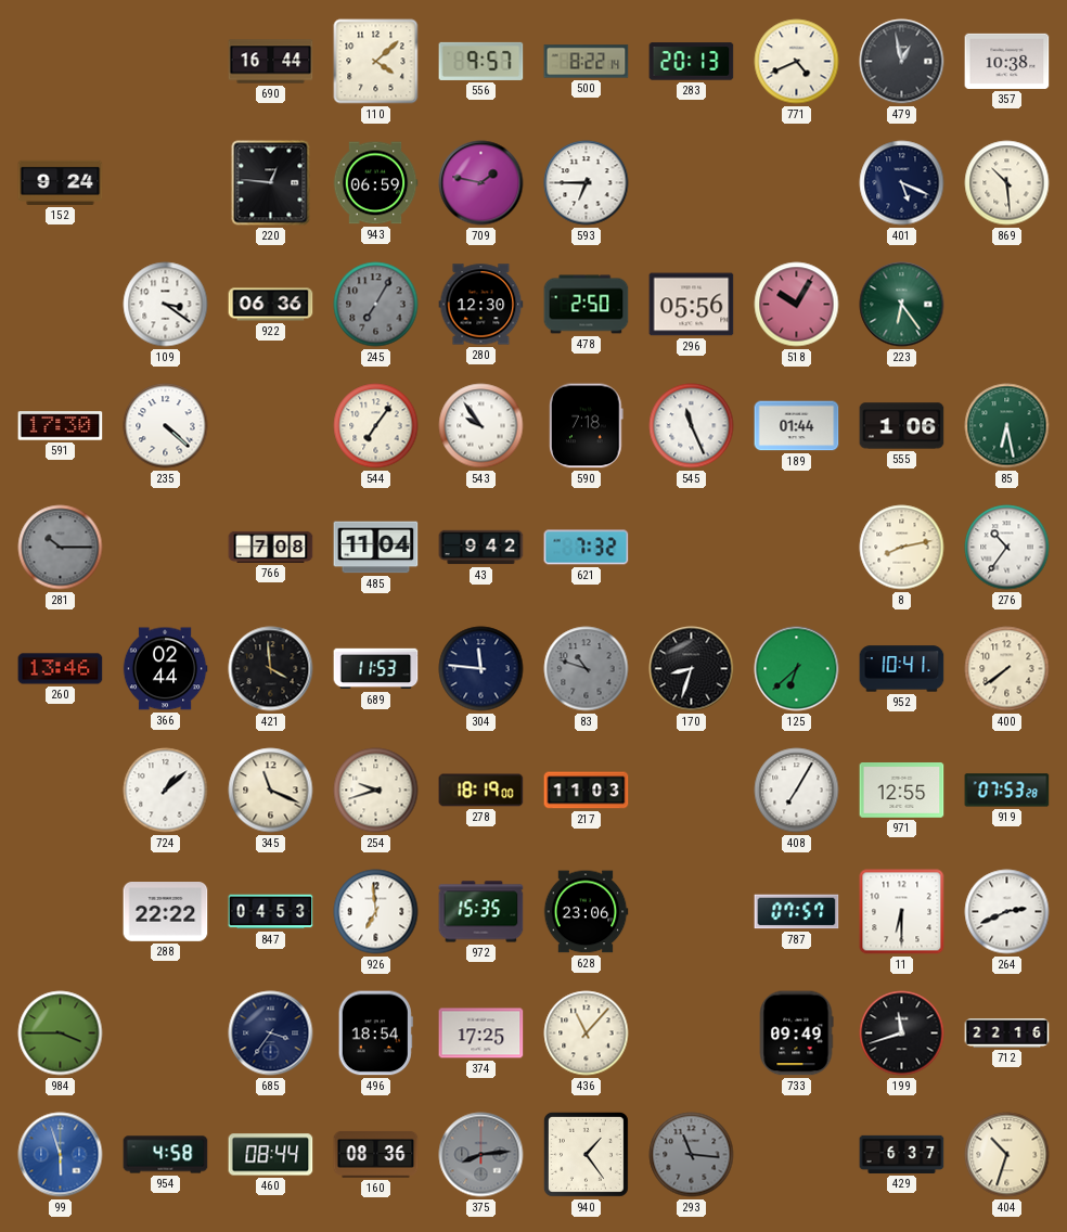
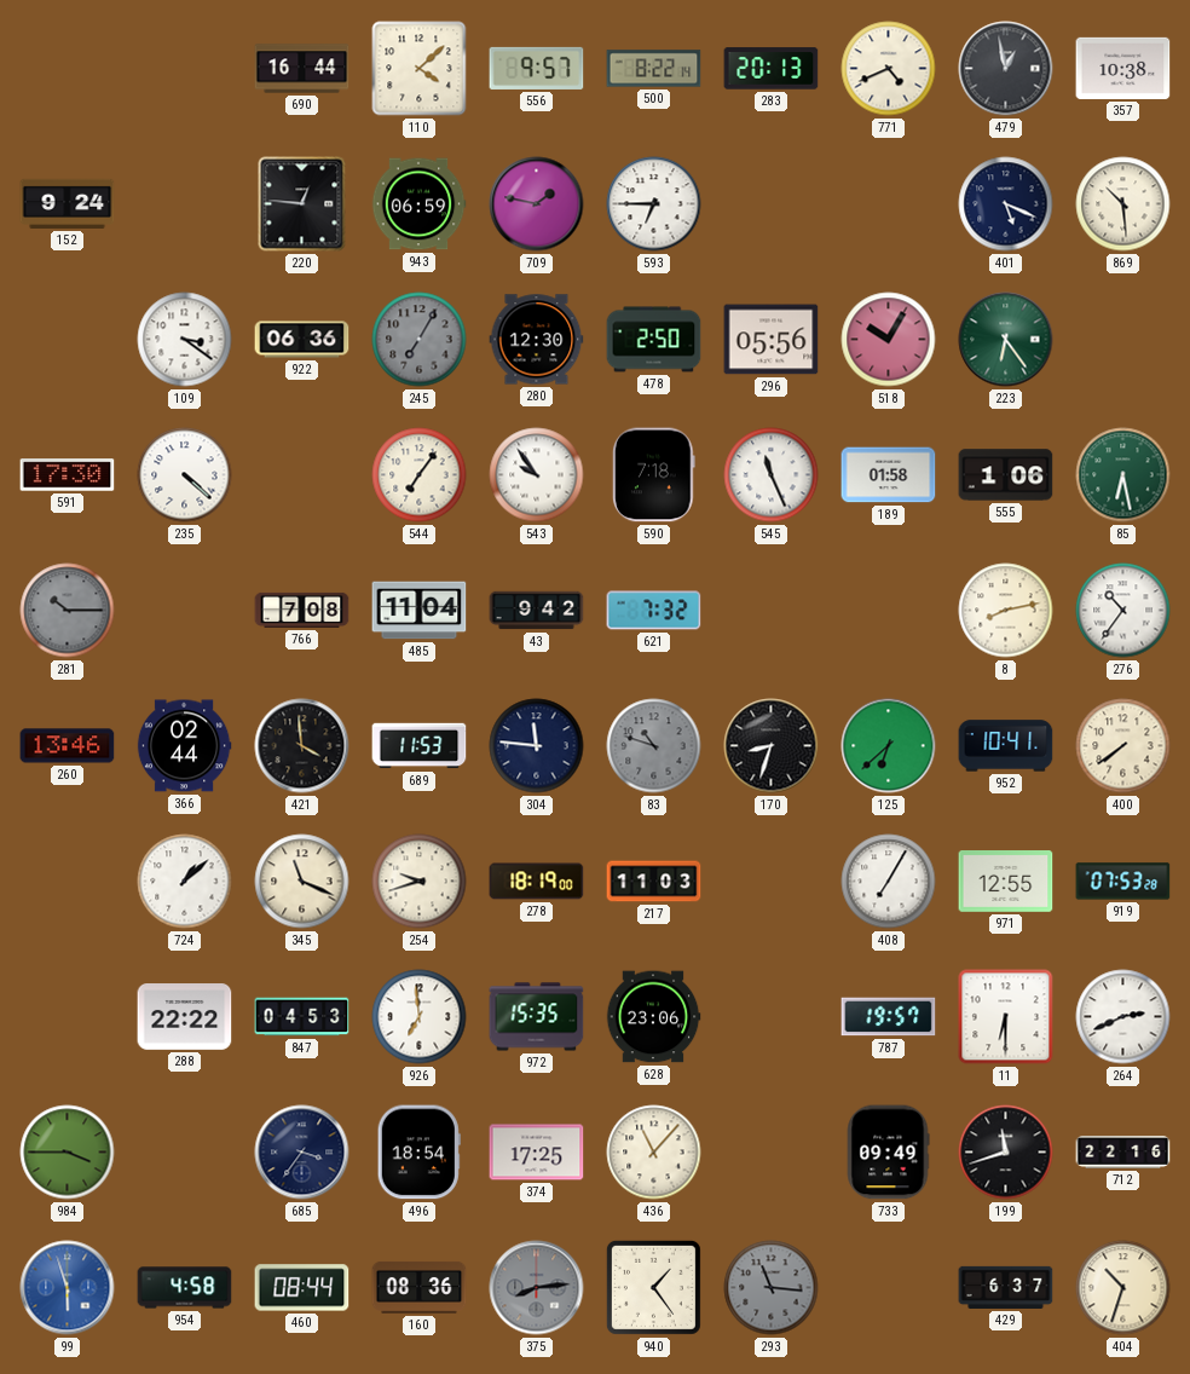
189: 01:44 -> 01:58
787: 07:57 -> 19:57
